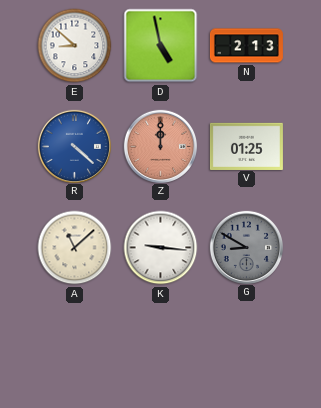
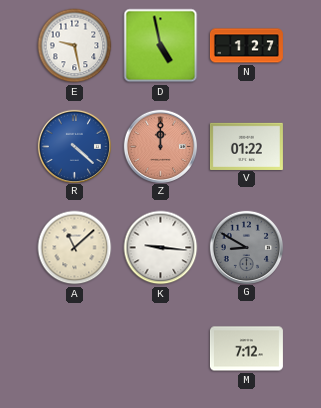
E: 8:52 -> 9:28
N: 2:13 -> 1:27
V: 01:25 -> 01:22
M: none -> 7:12
